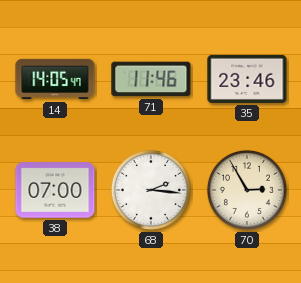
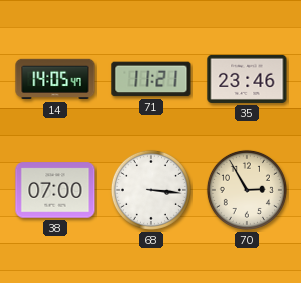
71: 11:46 -> 11:21
68: 2:16 -> 3:16
